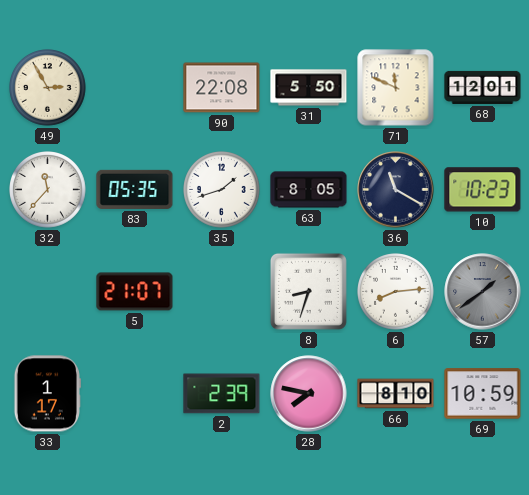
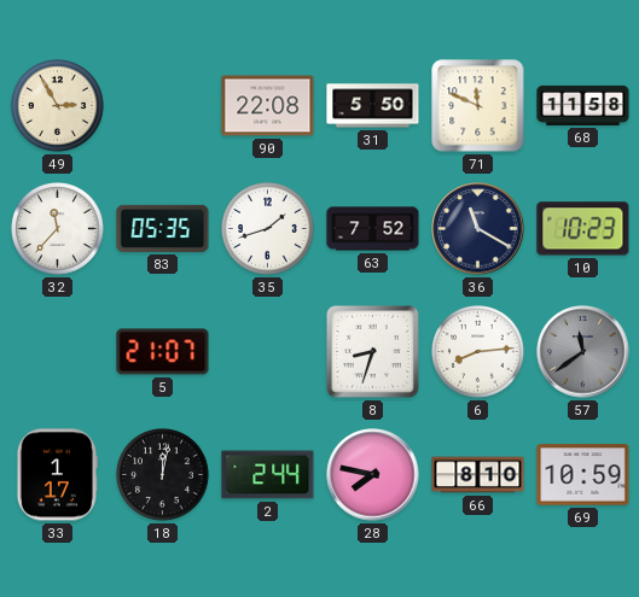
68: 12:01 -> 11:58
63: 8:05 -> 7:52
57: 1:39 -> 11:39
18: none -> 12:02
2: 2:39 -> 2:44
